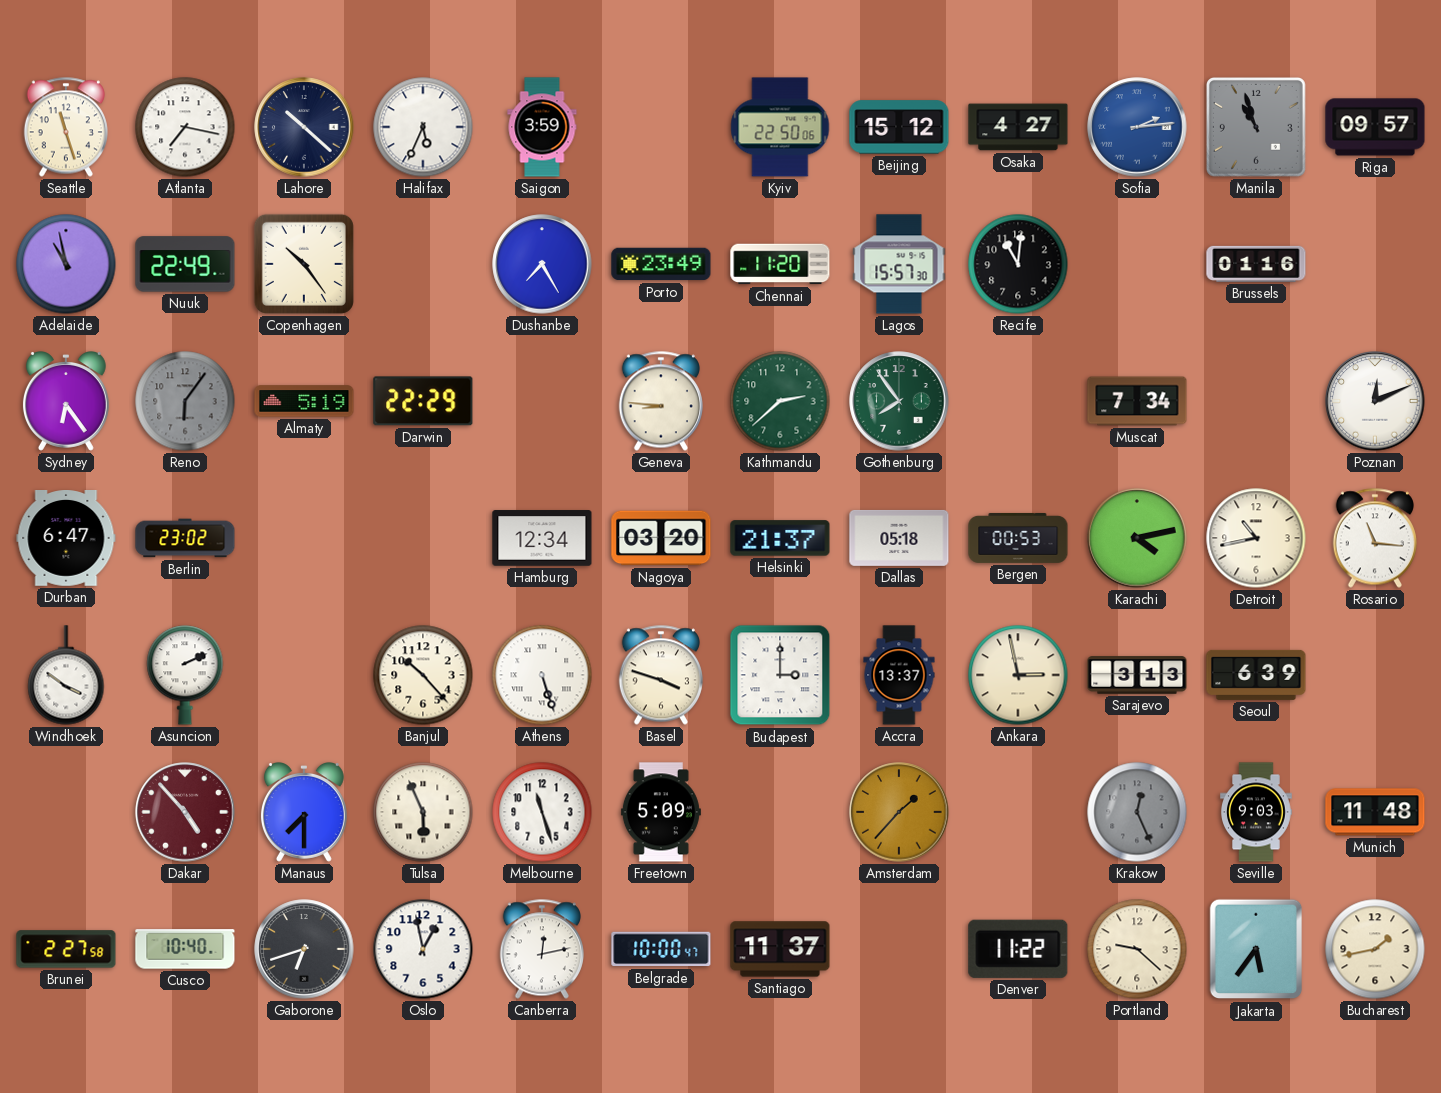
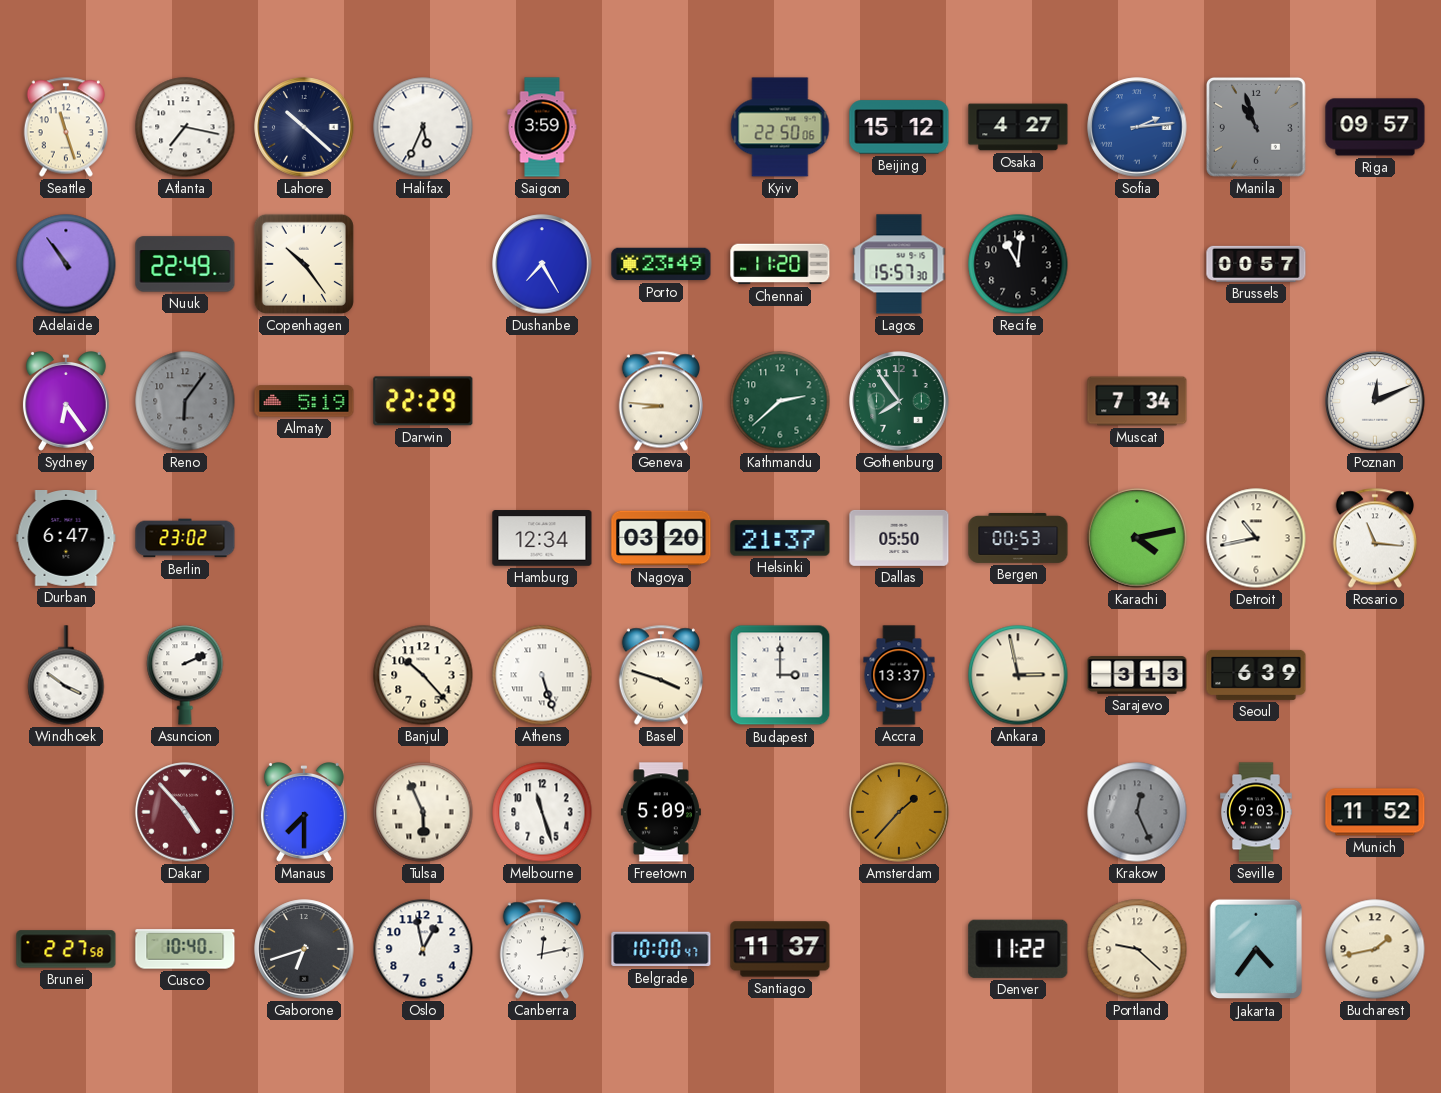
Adelaide: 10:58 -> 10:54
Brussels: 01:16 -> 00:57
Dallas: 05:18 -> 05:50
Munich: 11:48 -> 11:52
Jakarta: 5:36 -> 4:36
